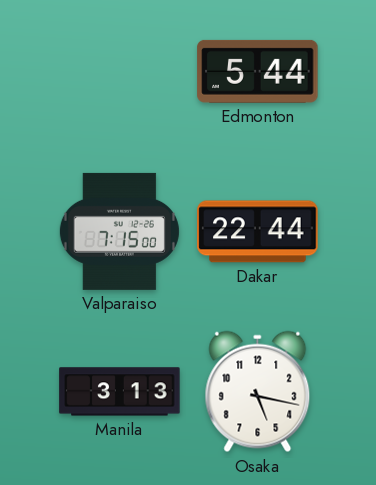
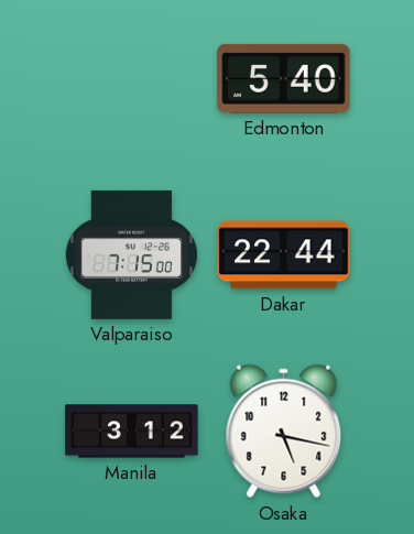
Edmonton: 5:44 -> 5:40
Manila: 3:13 -> 3:12
